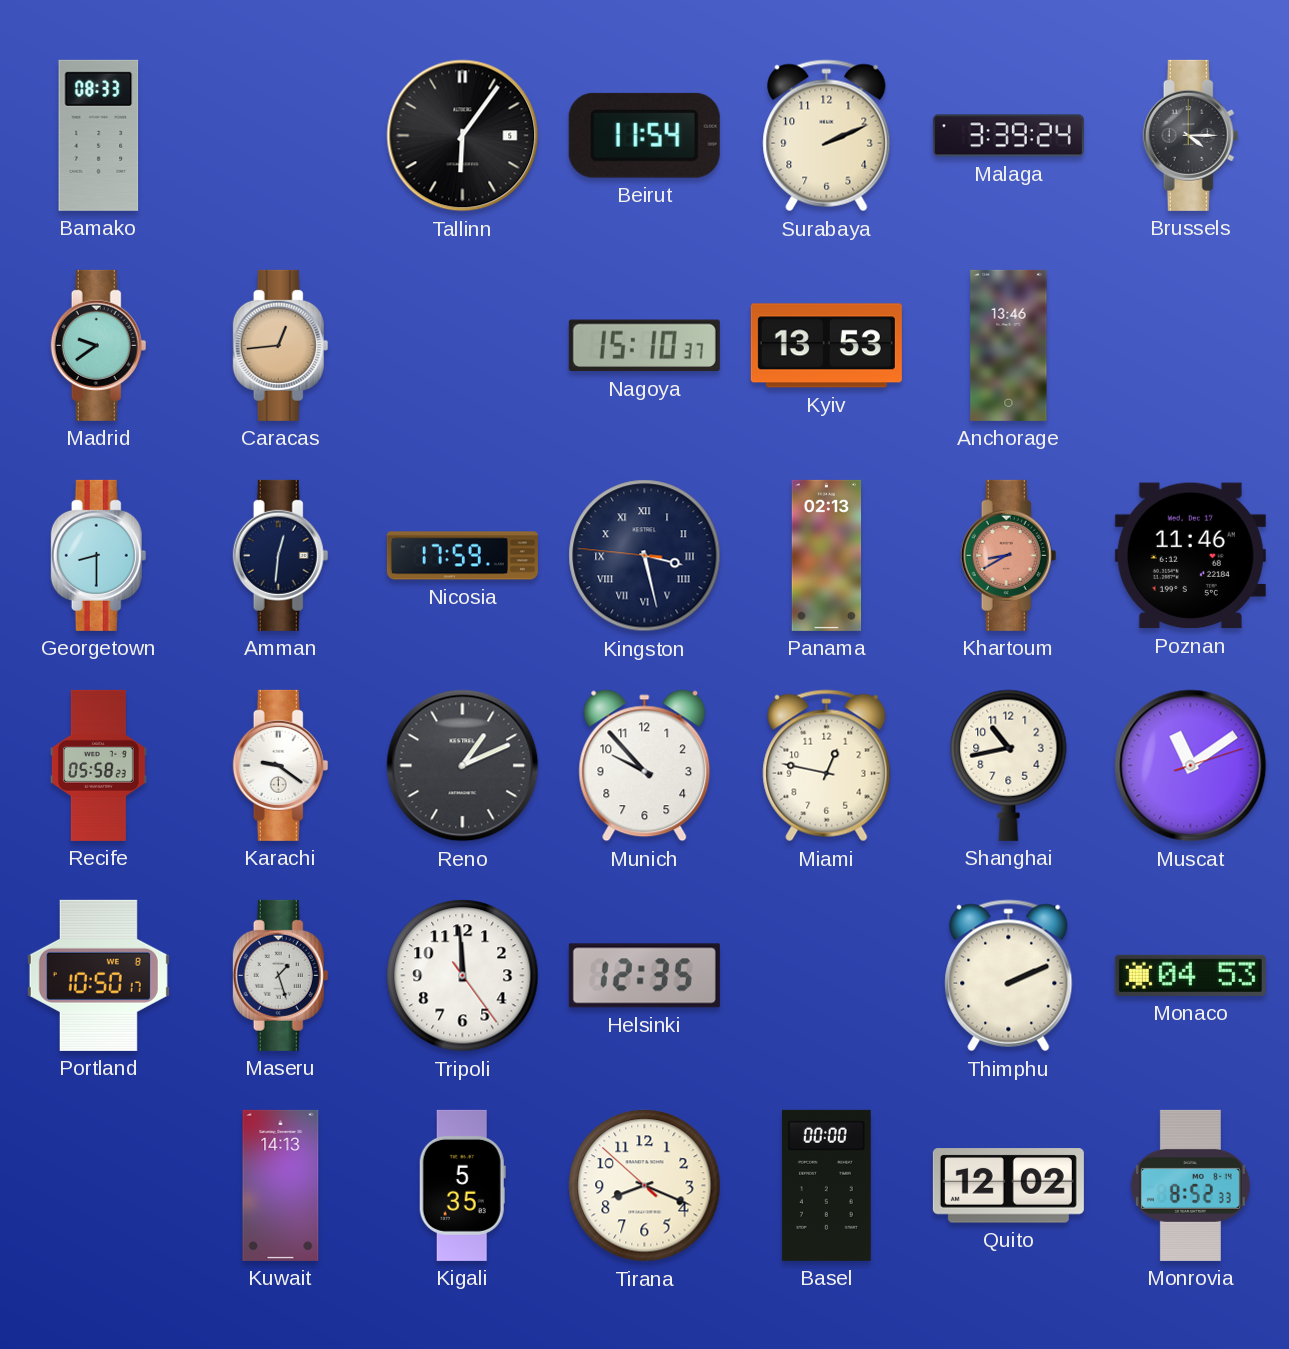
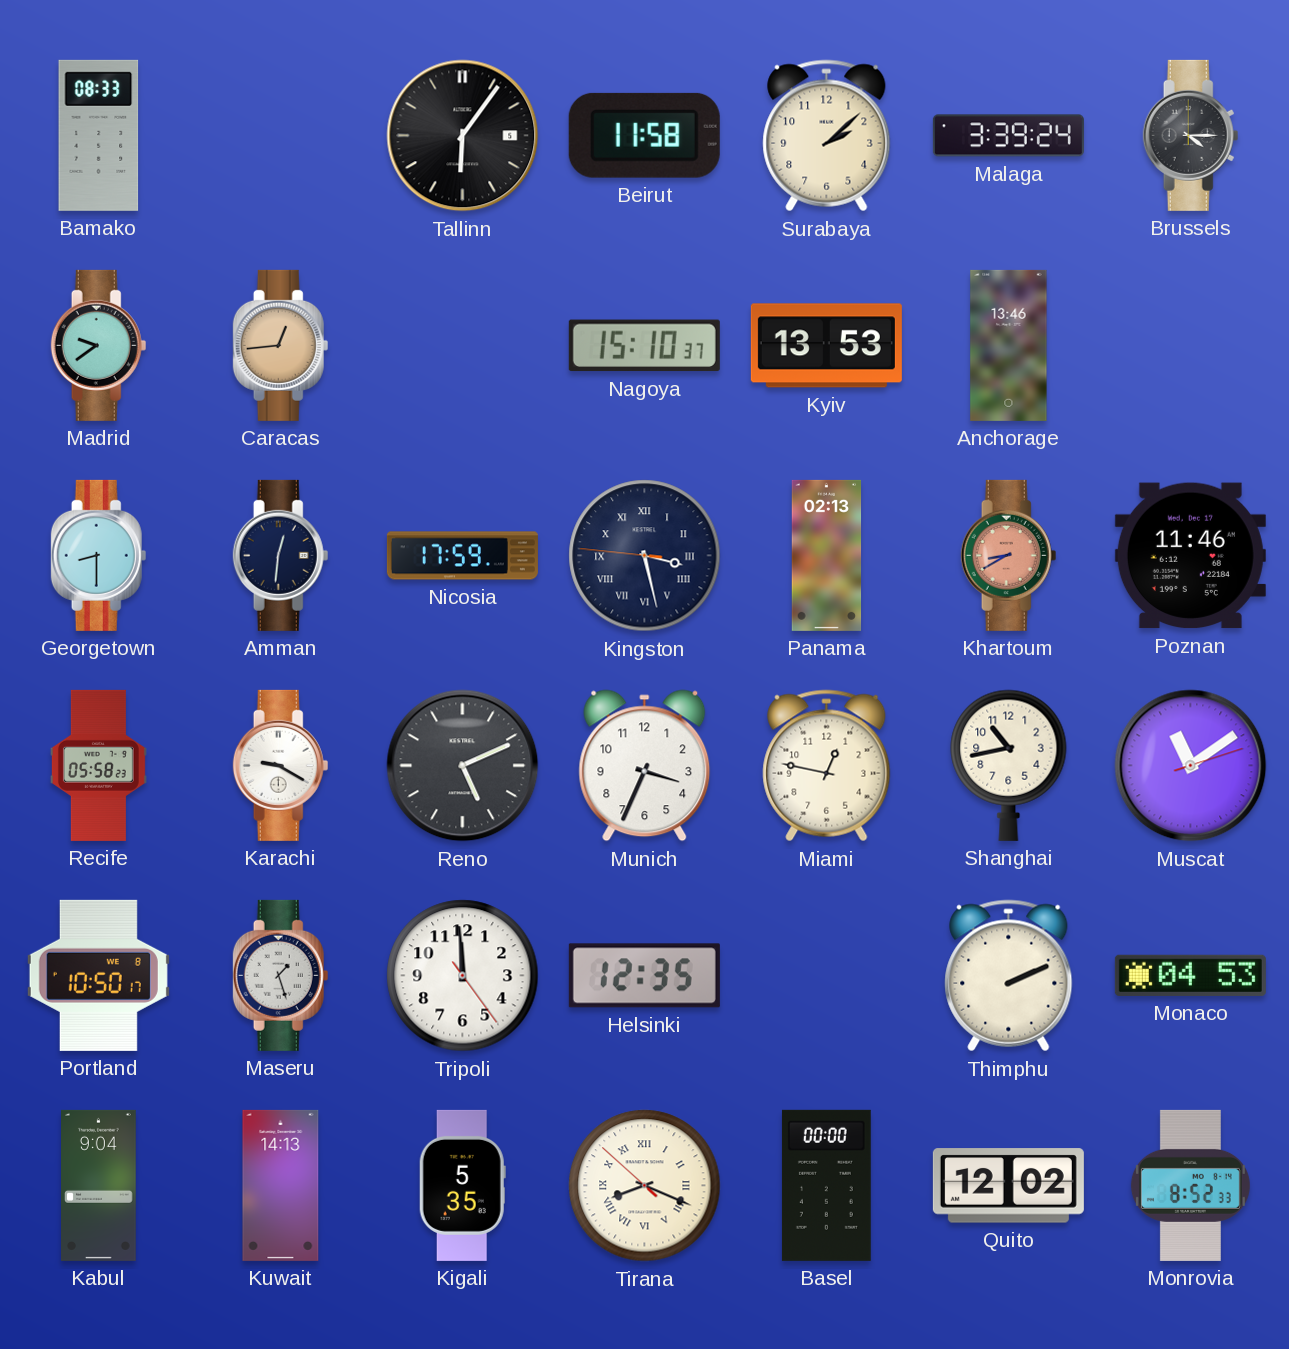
Beirut: 11:54 -> 11:58
Surabaya: 2:11 -> 2:08
Karachi: 9:21 -> 9:20
Reno: 1:11 -> 5:11
Munich: 9:53 -> 3:34
Kabul: none -> 9:04
Tirana numerals: Arabic -> Roman
